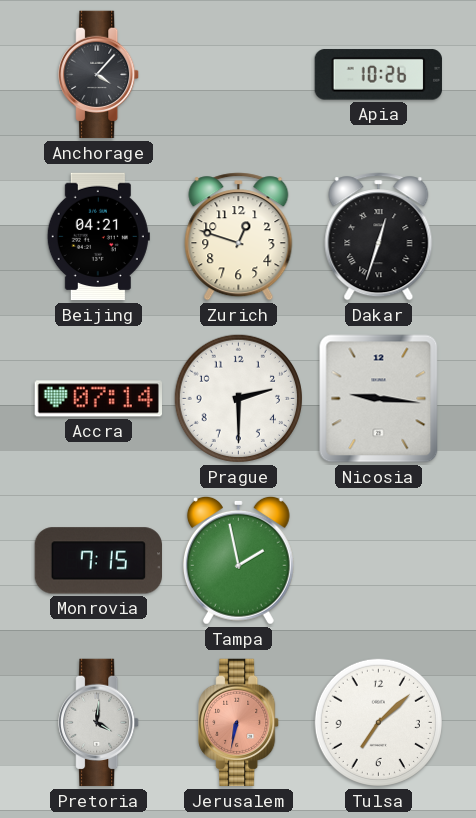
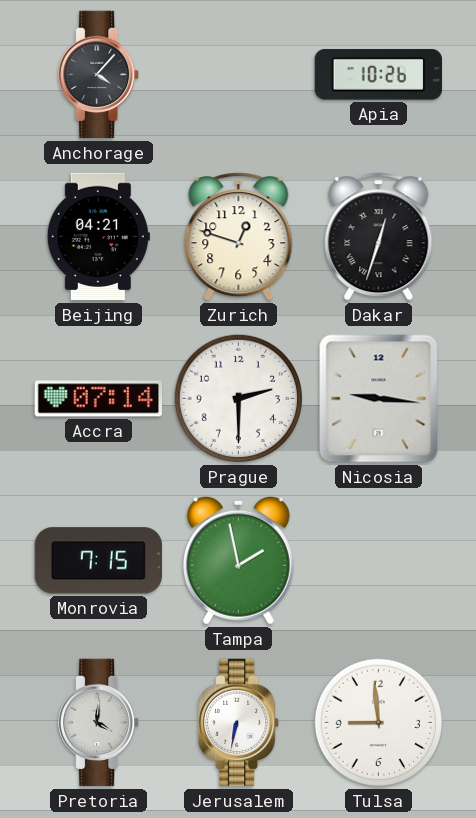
Jerusalem dial: salmon -> white
Tulsa: 7:08 -> 8:59
